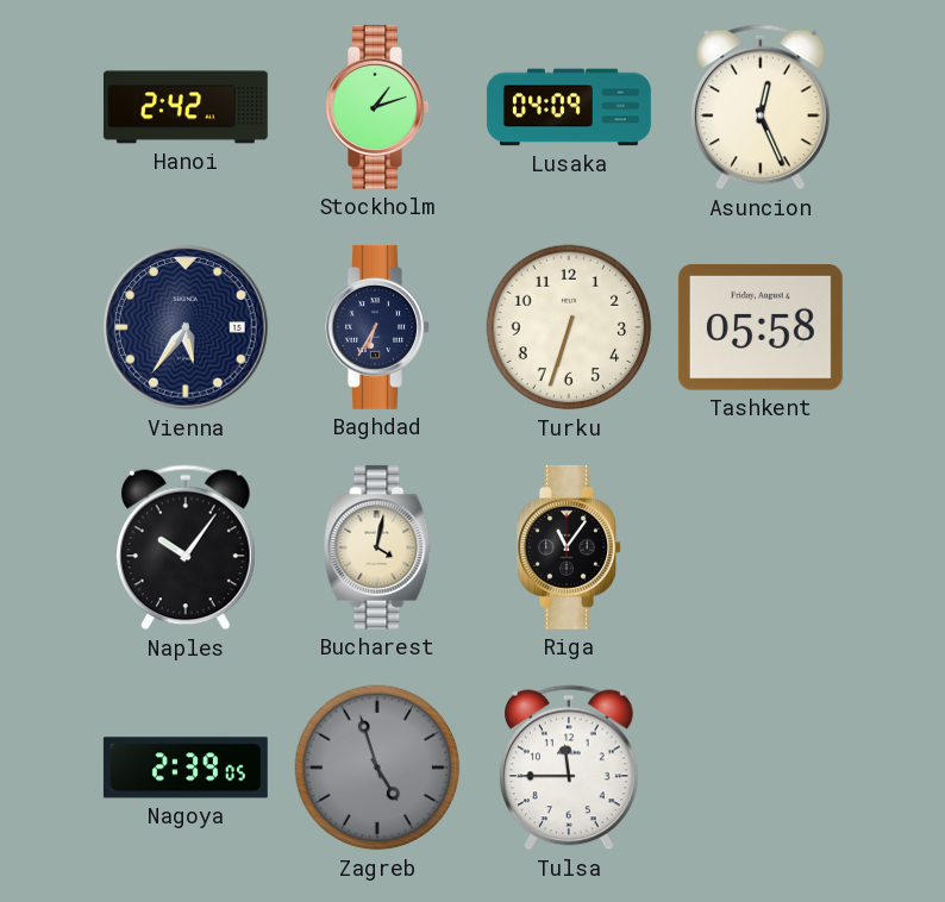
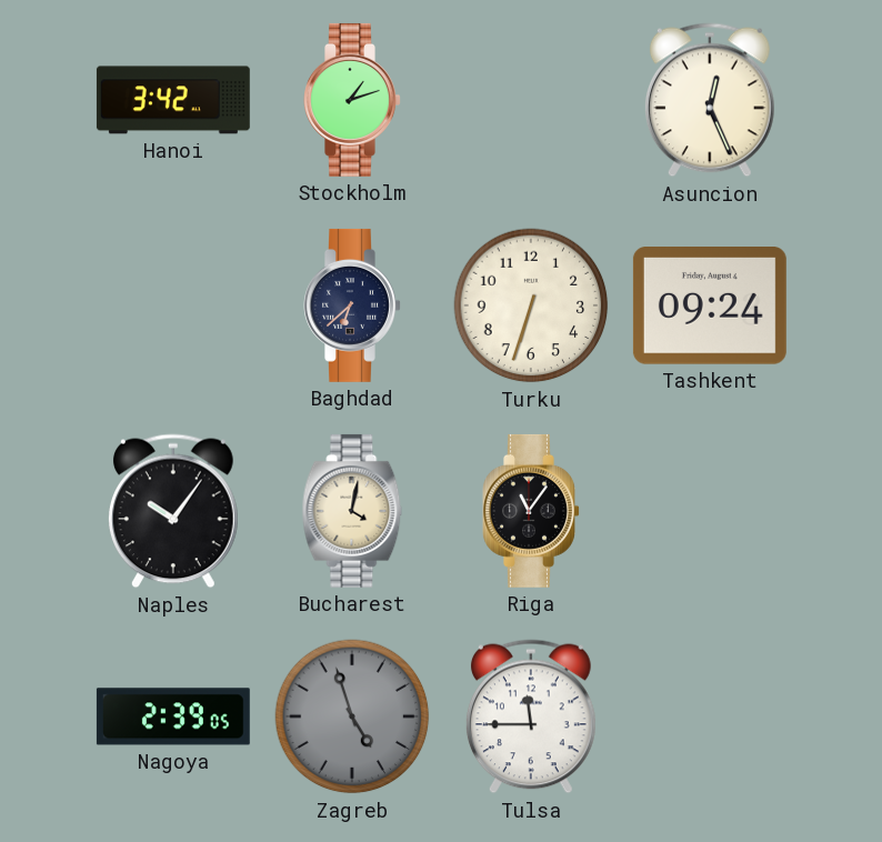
Hanoi: 2:42 -> 3:42
Lusaka: 04:09 -> none
Vienna: 5:36 -> none
Baghdad: 6:35 -> 6:38
Tashkent: 05:58 -> 09:24
